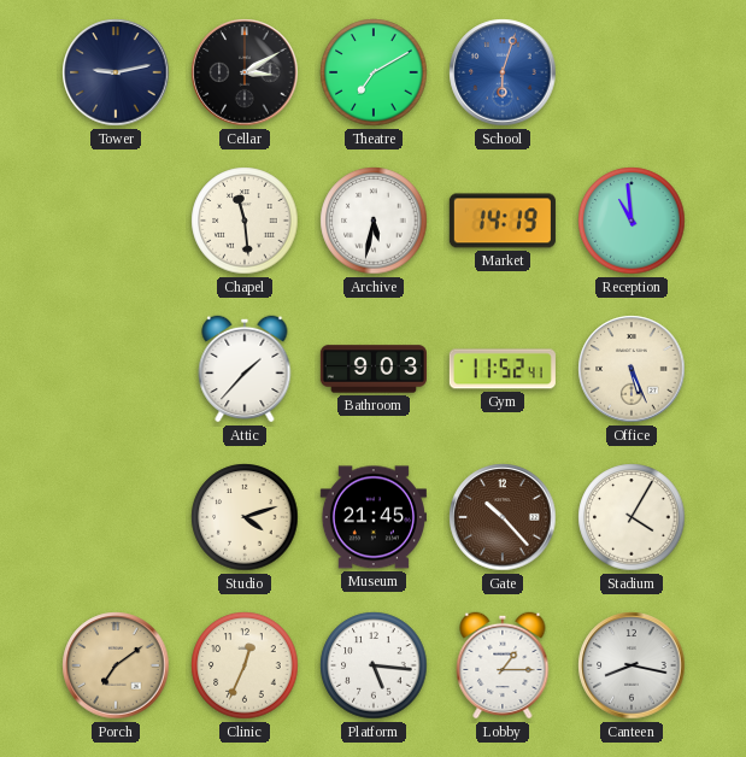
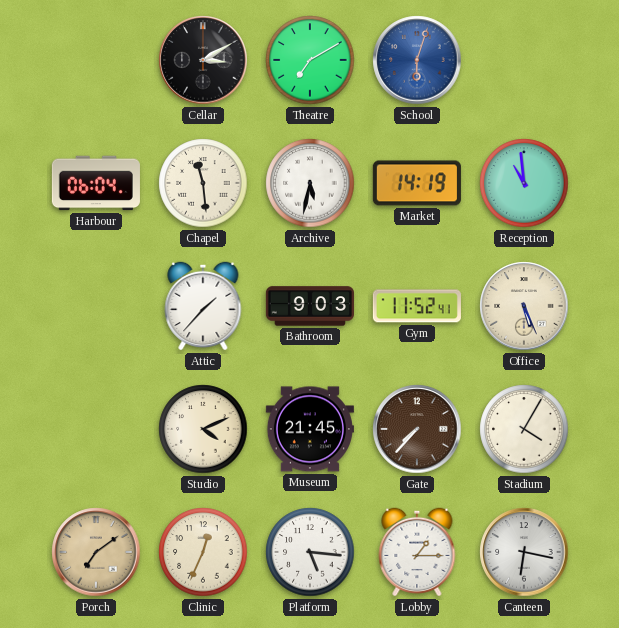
Tower: 9:13 -> none
Harbour: none -> 06:04
Studio: 4:12 -> 4:11
Gate: 10:23 -> 7:37
Canteen: 8:17 -> 6:17
